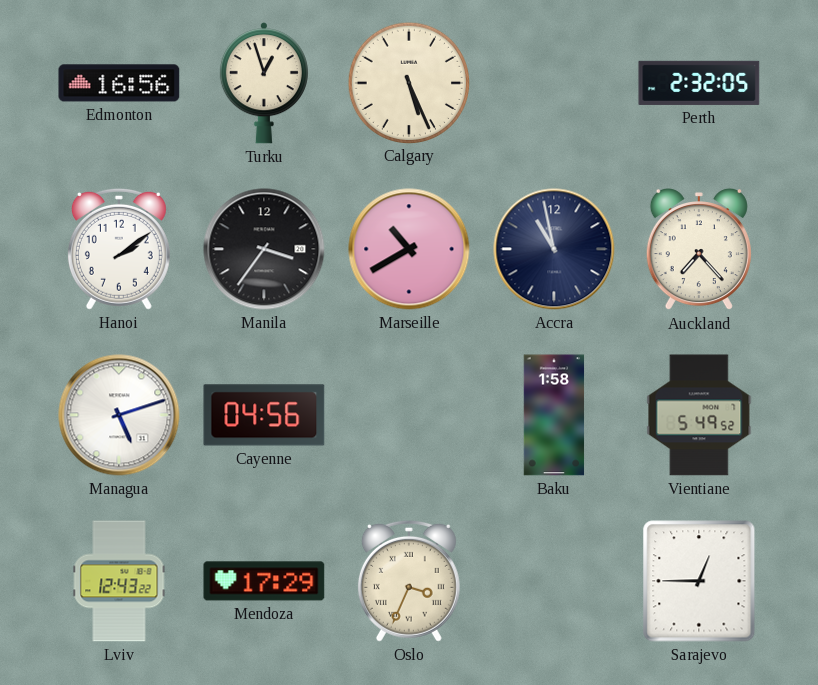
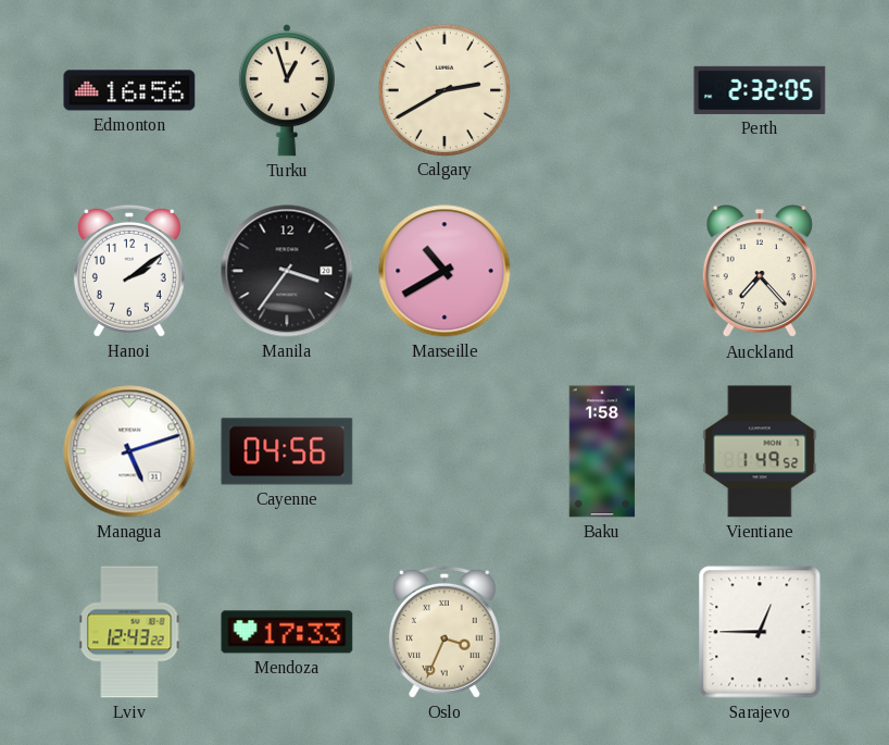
Calgary: 5:26 -> 2:40
Accra: 10:58 -> none
Vientiane: 5:49 -> 1:49
Mendoza: 17:29 -> 17:33
